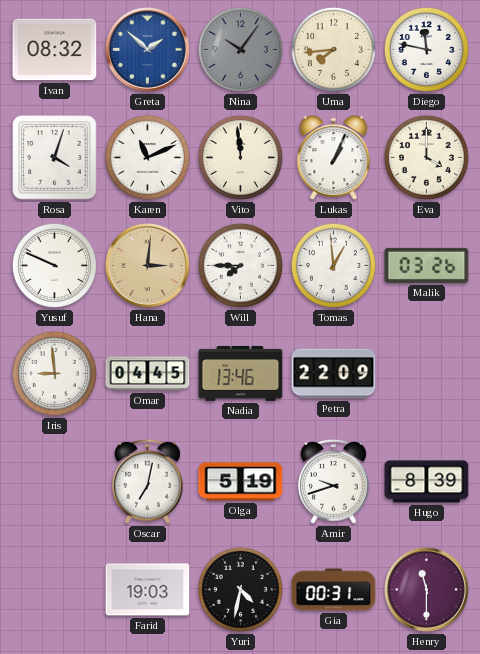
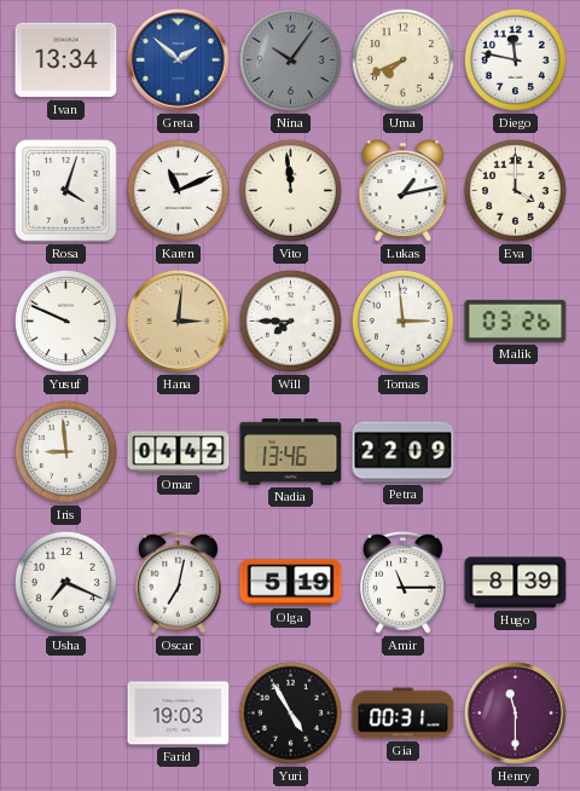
Ivan: 08:32 -> 13:34
Uma: 7:44 -> 7:41
Lukas: 1:04 -> 1:13
Tomas: 12:59 -> 2:59
Omar: 04:45 -> 04:42
Usha: none -> 7:19
Amir: 9:42 -> 11:15
Yuri: 4:32 -> 4:55
